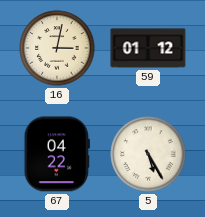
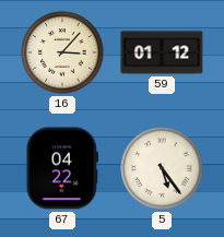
16: 3:02 -> 3:07
5: 5:25 -> 5:24
